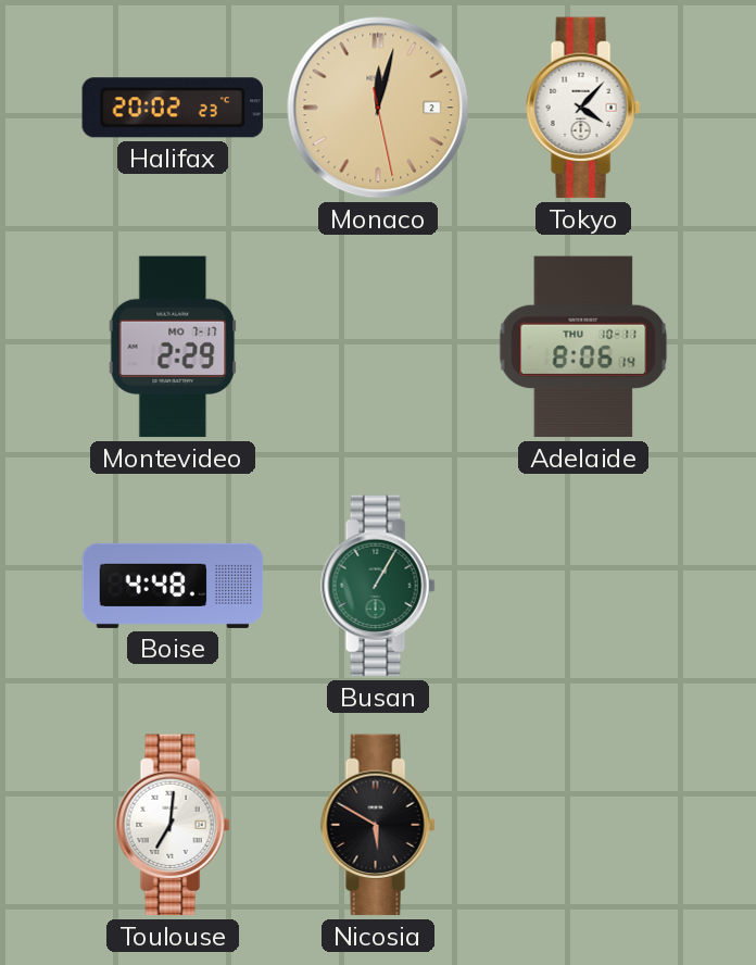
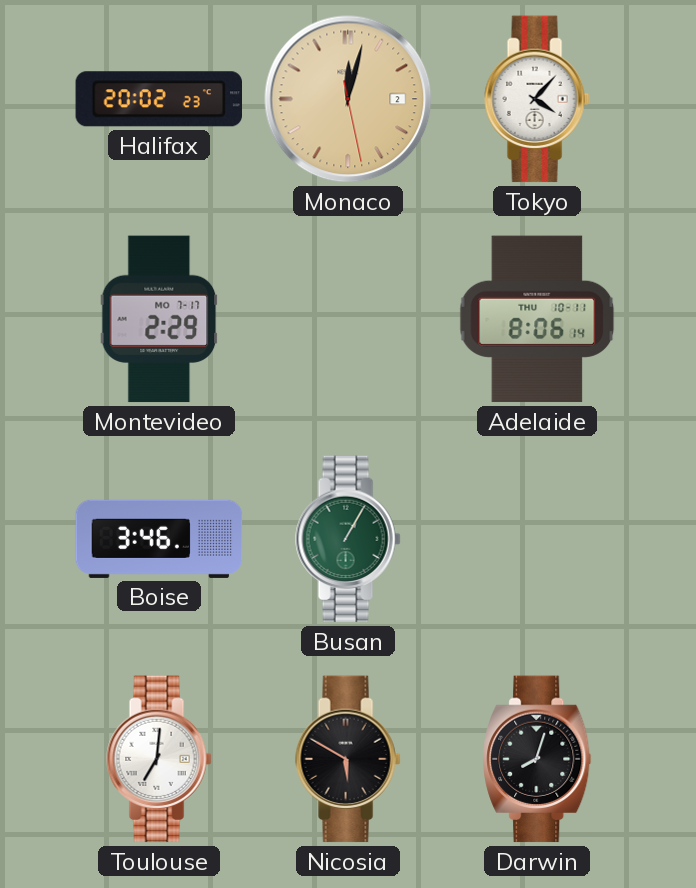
Boise: 4:48 -> 3:46
Darwin: none -> 8:03
